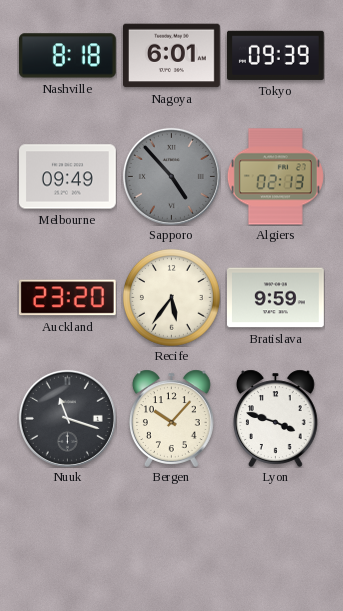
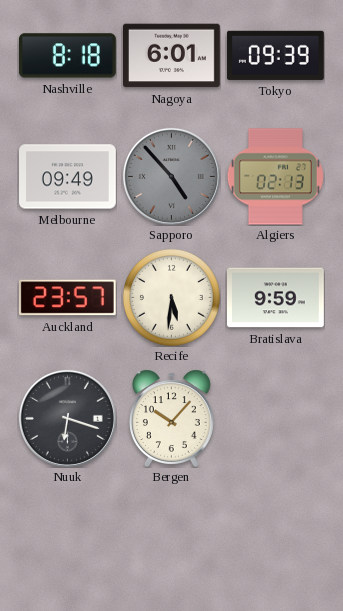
Auckland: 23:20 -> 23:57
Recife: 5:36 -> 5:31
Nuuk: 11:18 -> 6:18
Lyon: 3:48 -> none
